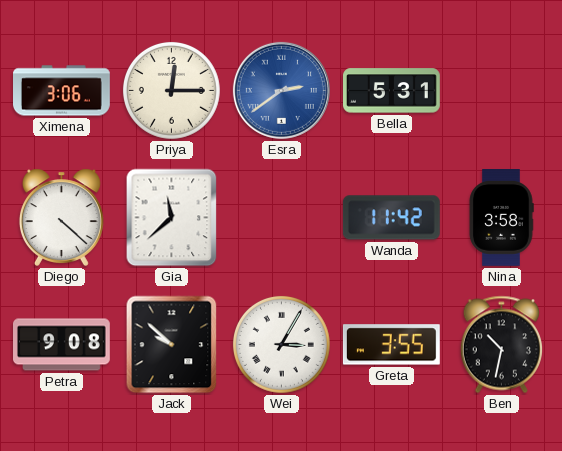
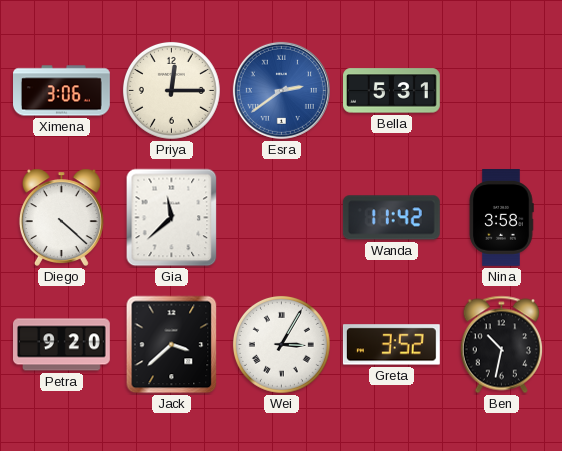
Petra: 9:08 -> 9:20
Jack: 9:52 -> 3:38
Greta: 3:55 -> 3:52
